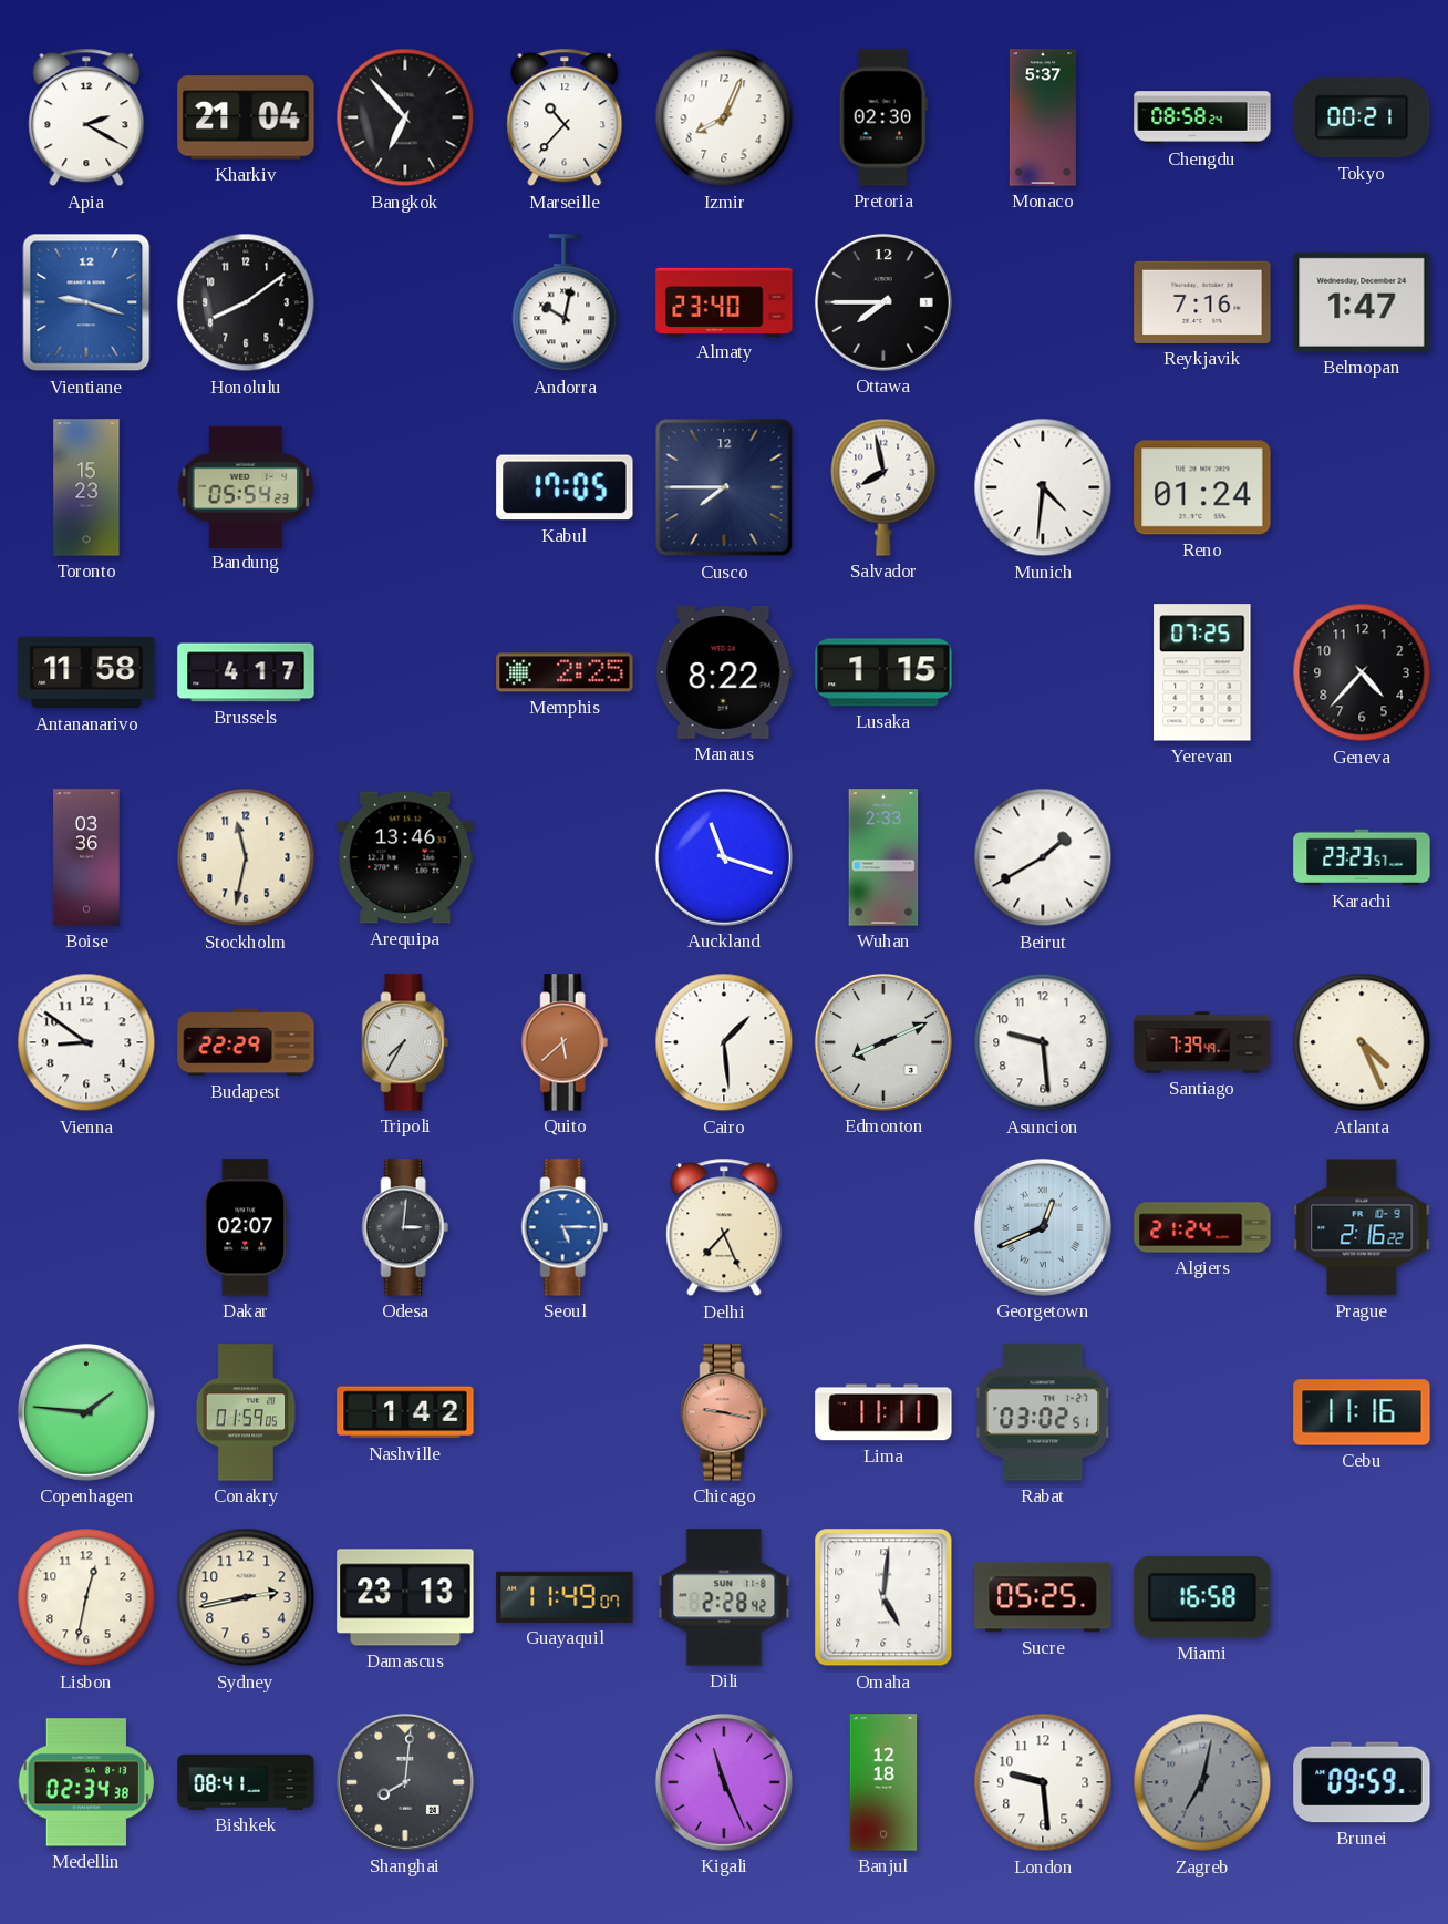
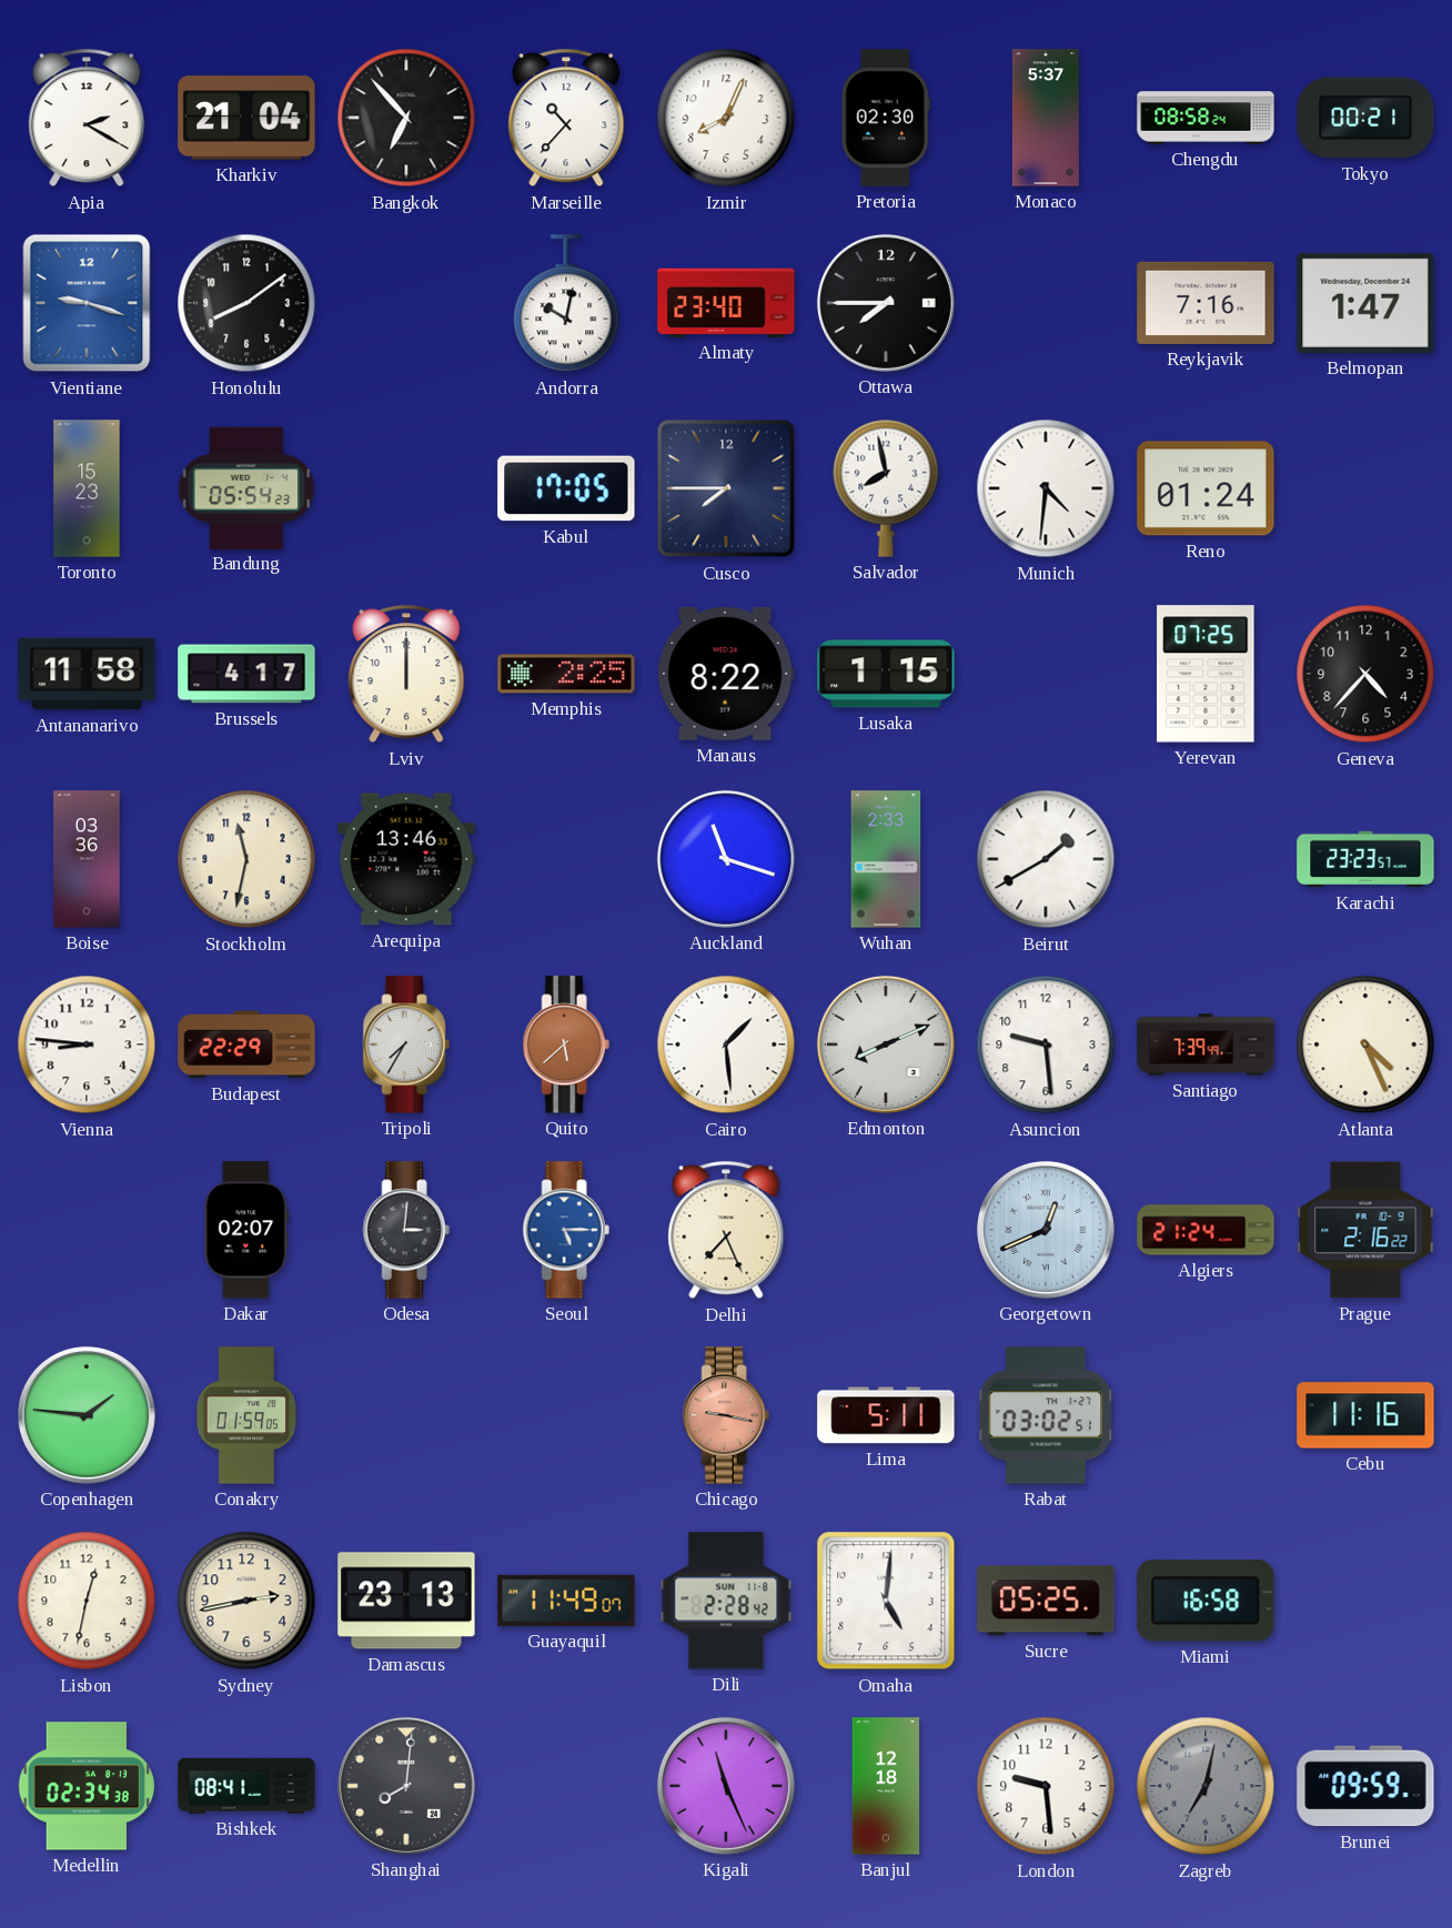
Lviv: none -> 12:00
Vienna: 8:51 -> 8:46
Nashville: 1:42 -> none
Lima: 11:11 -> 5:11
